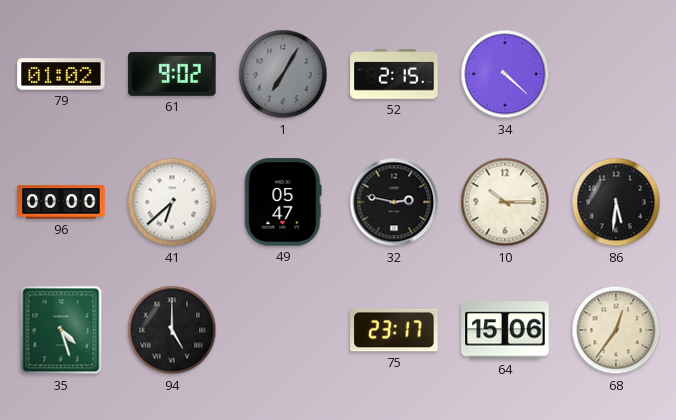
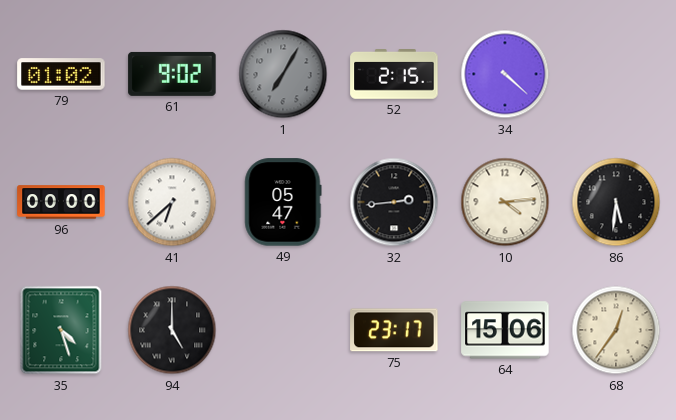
32: 2:47 -> 2:44
10: 10:15 -> 4:14
